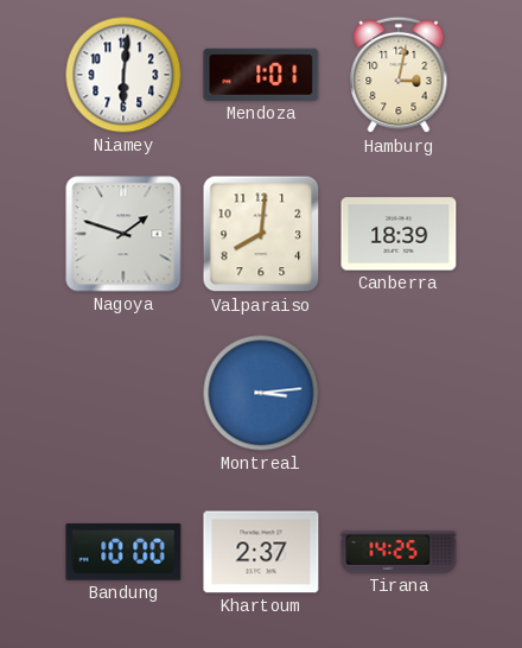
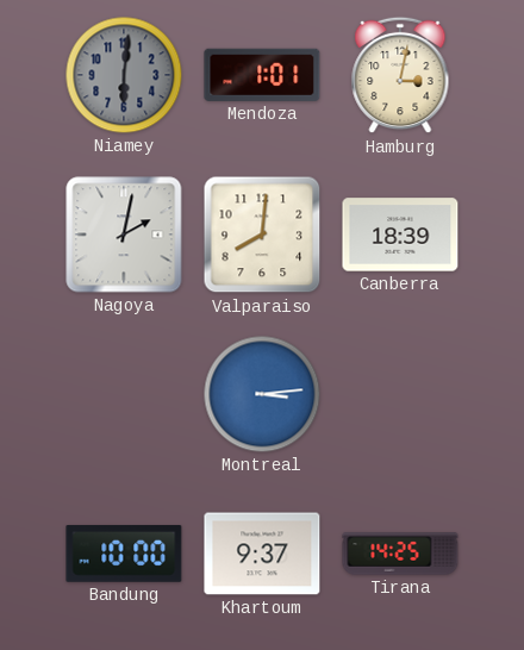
Niamey dial: white -> grey
Nagoya: 1:48 -> 2:02
Khartoum: 2:37 -> 9:37
